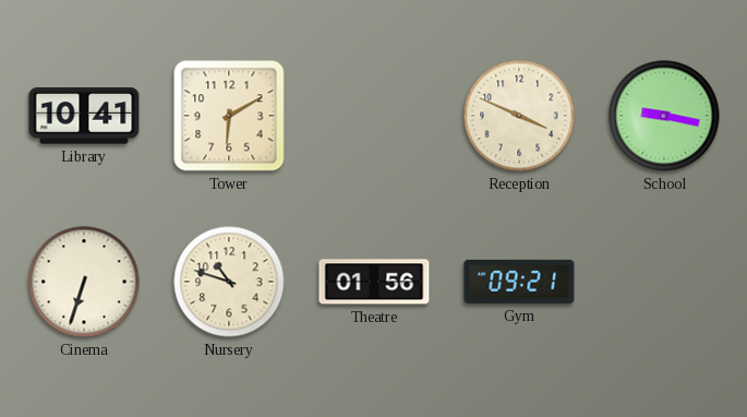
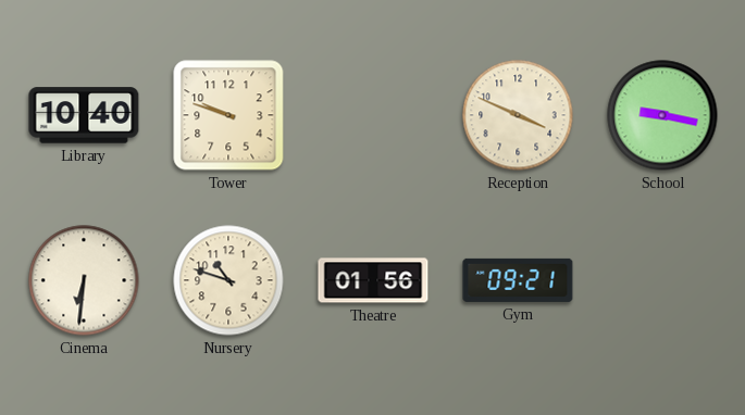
Library: 10:41 -> 10:40
Tower: 6:10 -> 9:48
Cinema: 6:33 -> 6:31
